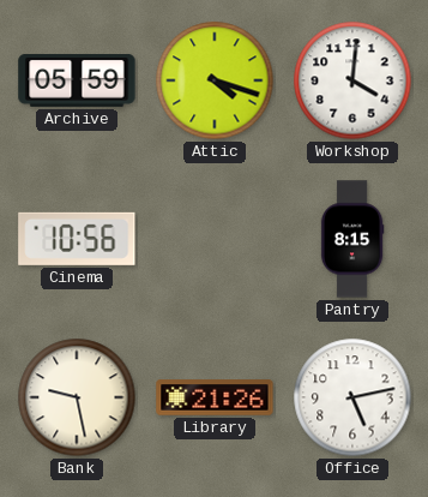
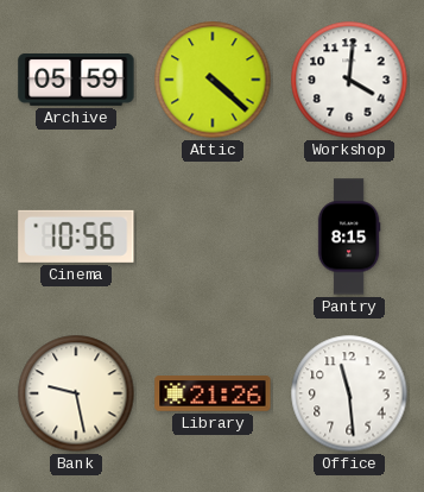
Attic: 4:18 -> 4:22
Office: 5:13 -> 11:29
